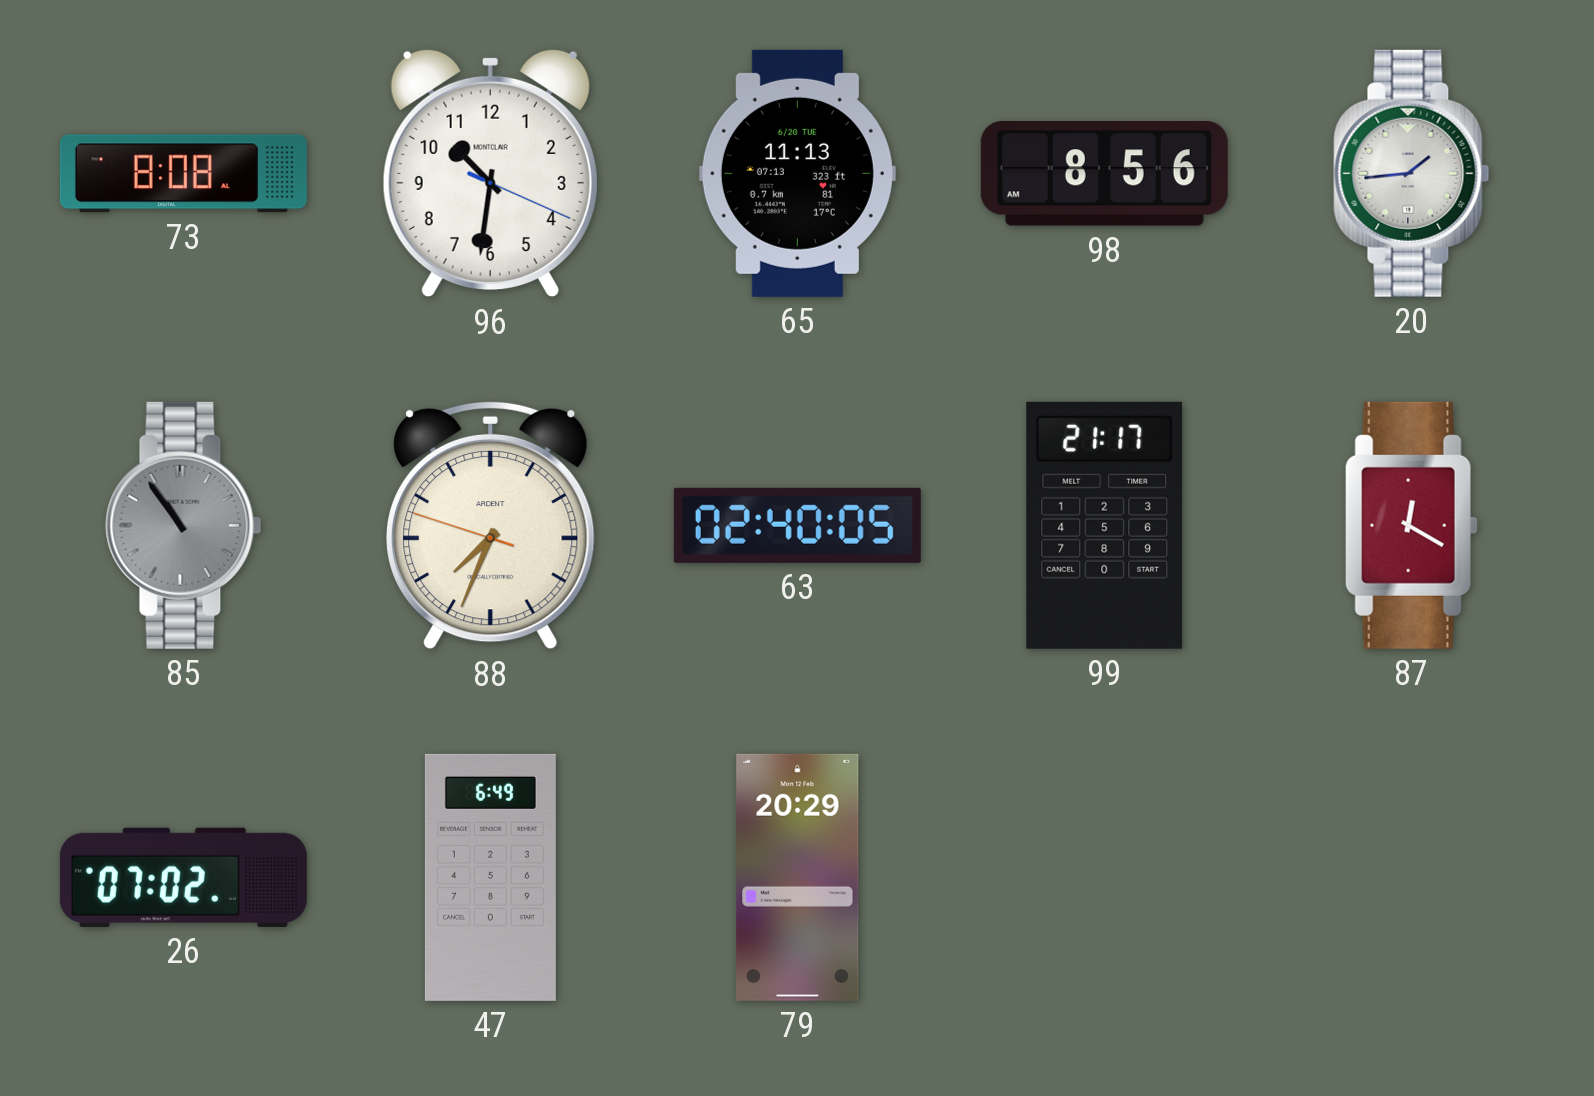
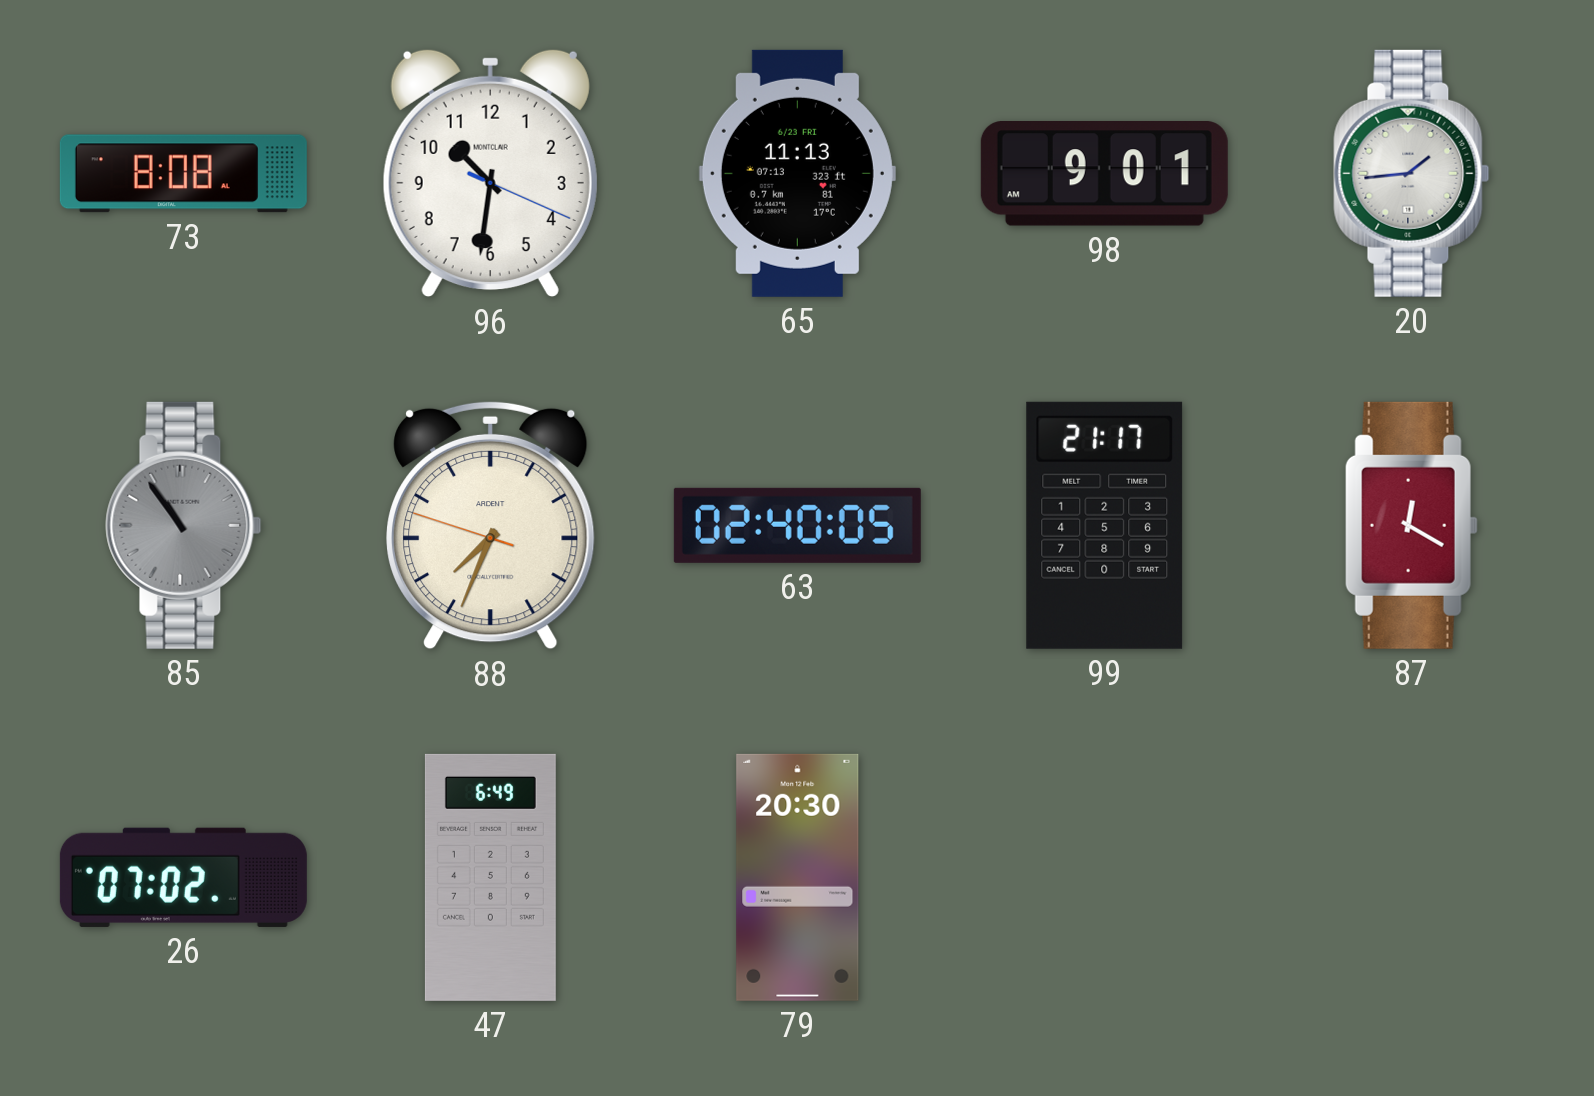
65 date: 6/20 TUE -> 6/23 FRI
98: 8:56 -> 9:01
79: 20:29 -> 20:30
